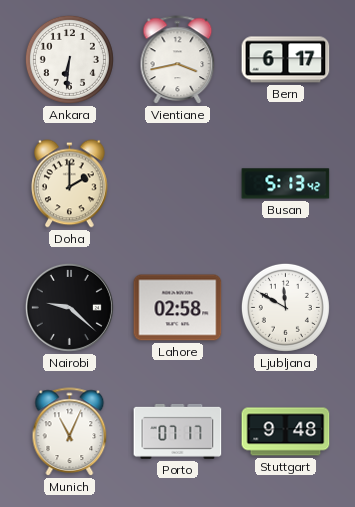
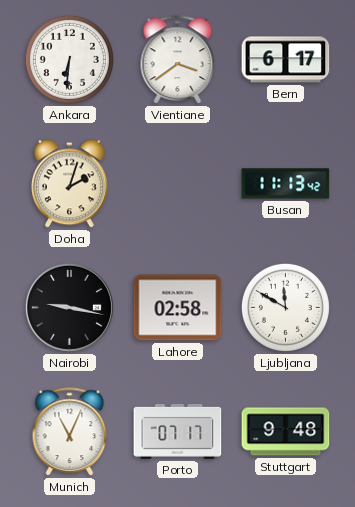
Vientiane: 3:43 -> 3:39
Doha: 2:00 -> 2:03
Busan: 5:13 -> 11:13
Nairobi: 9:22 -> 9:17
